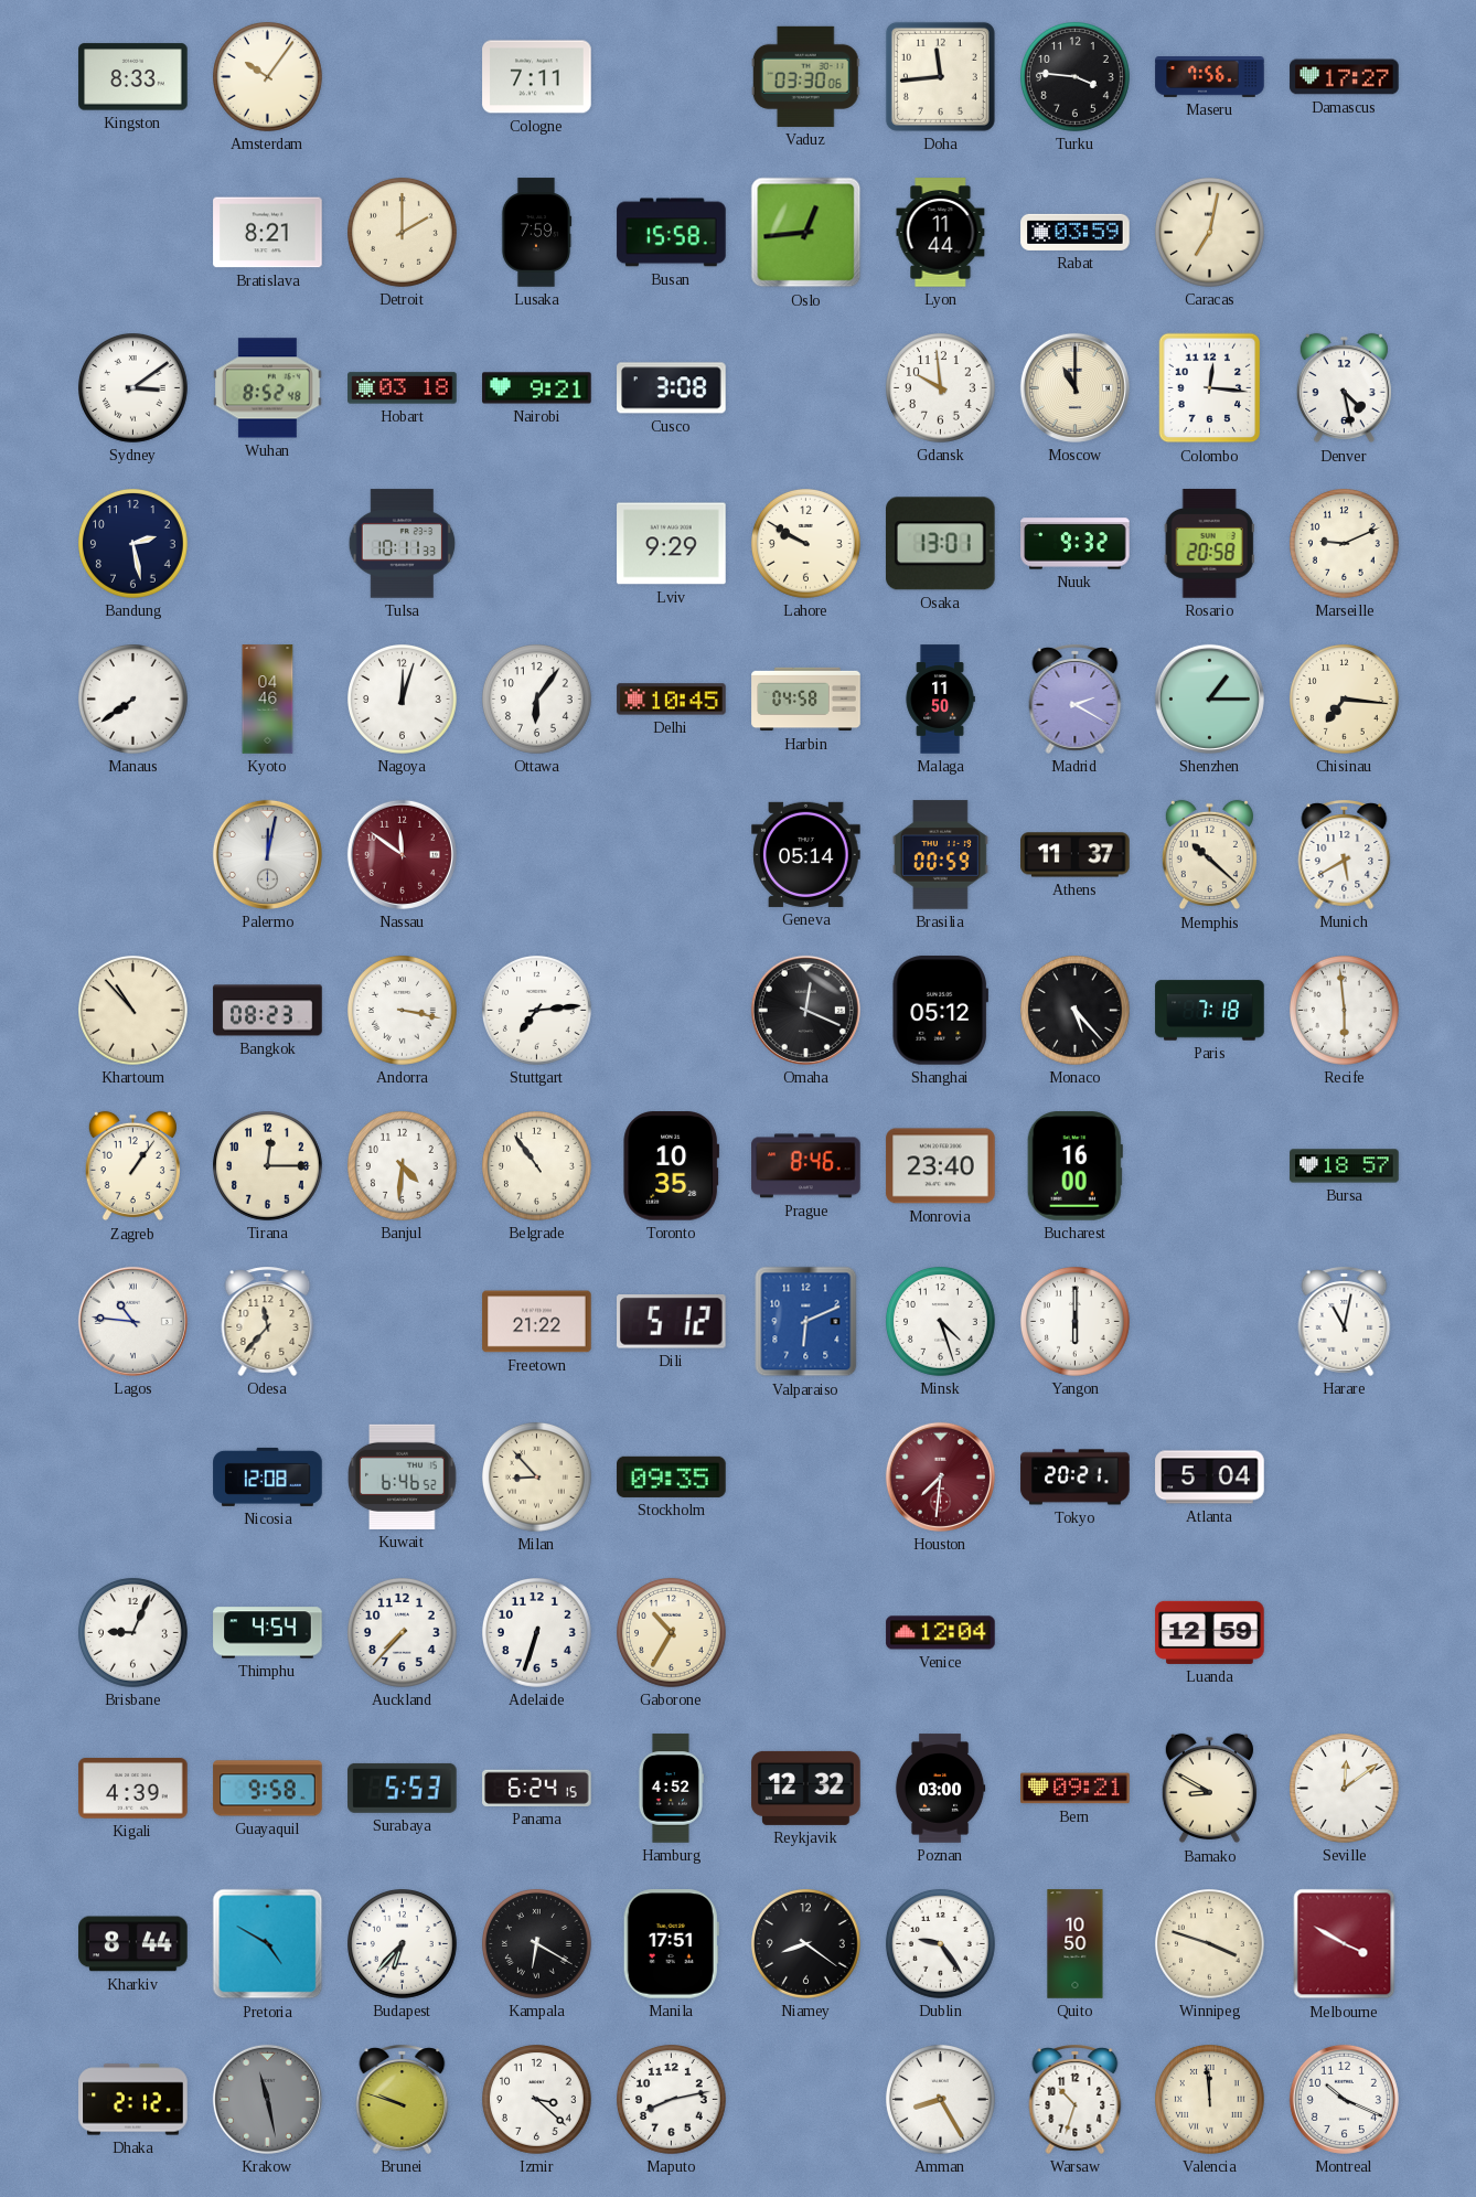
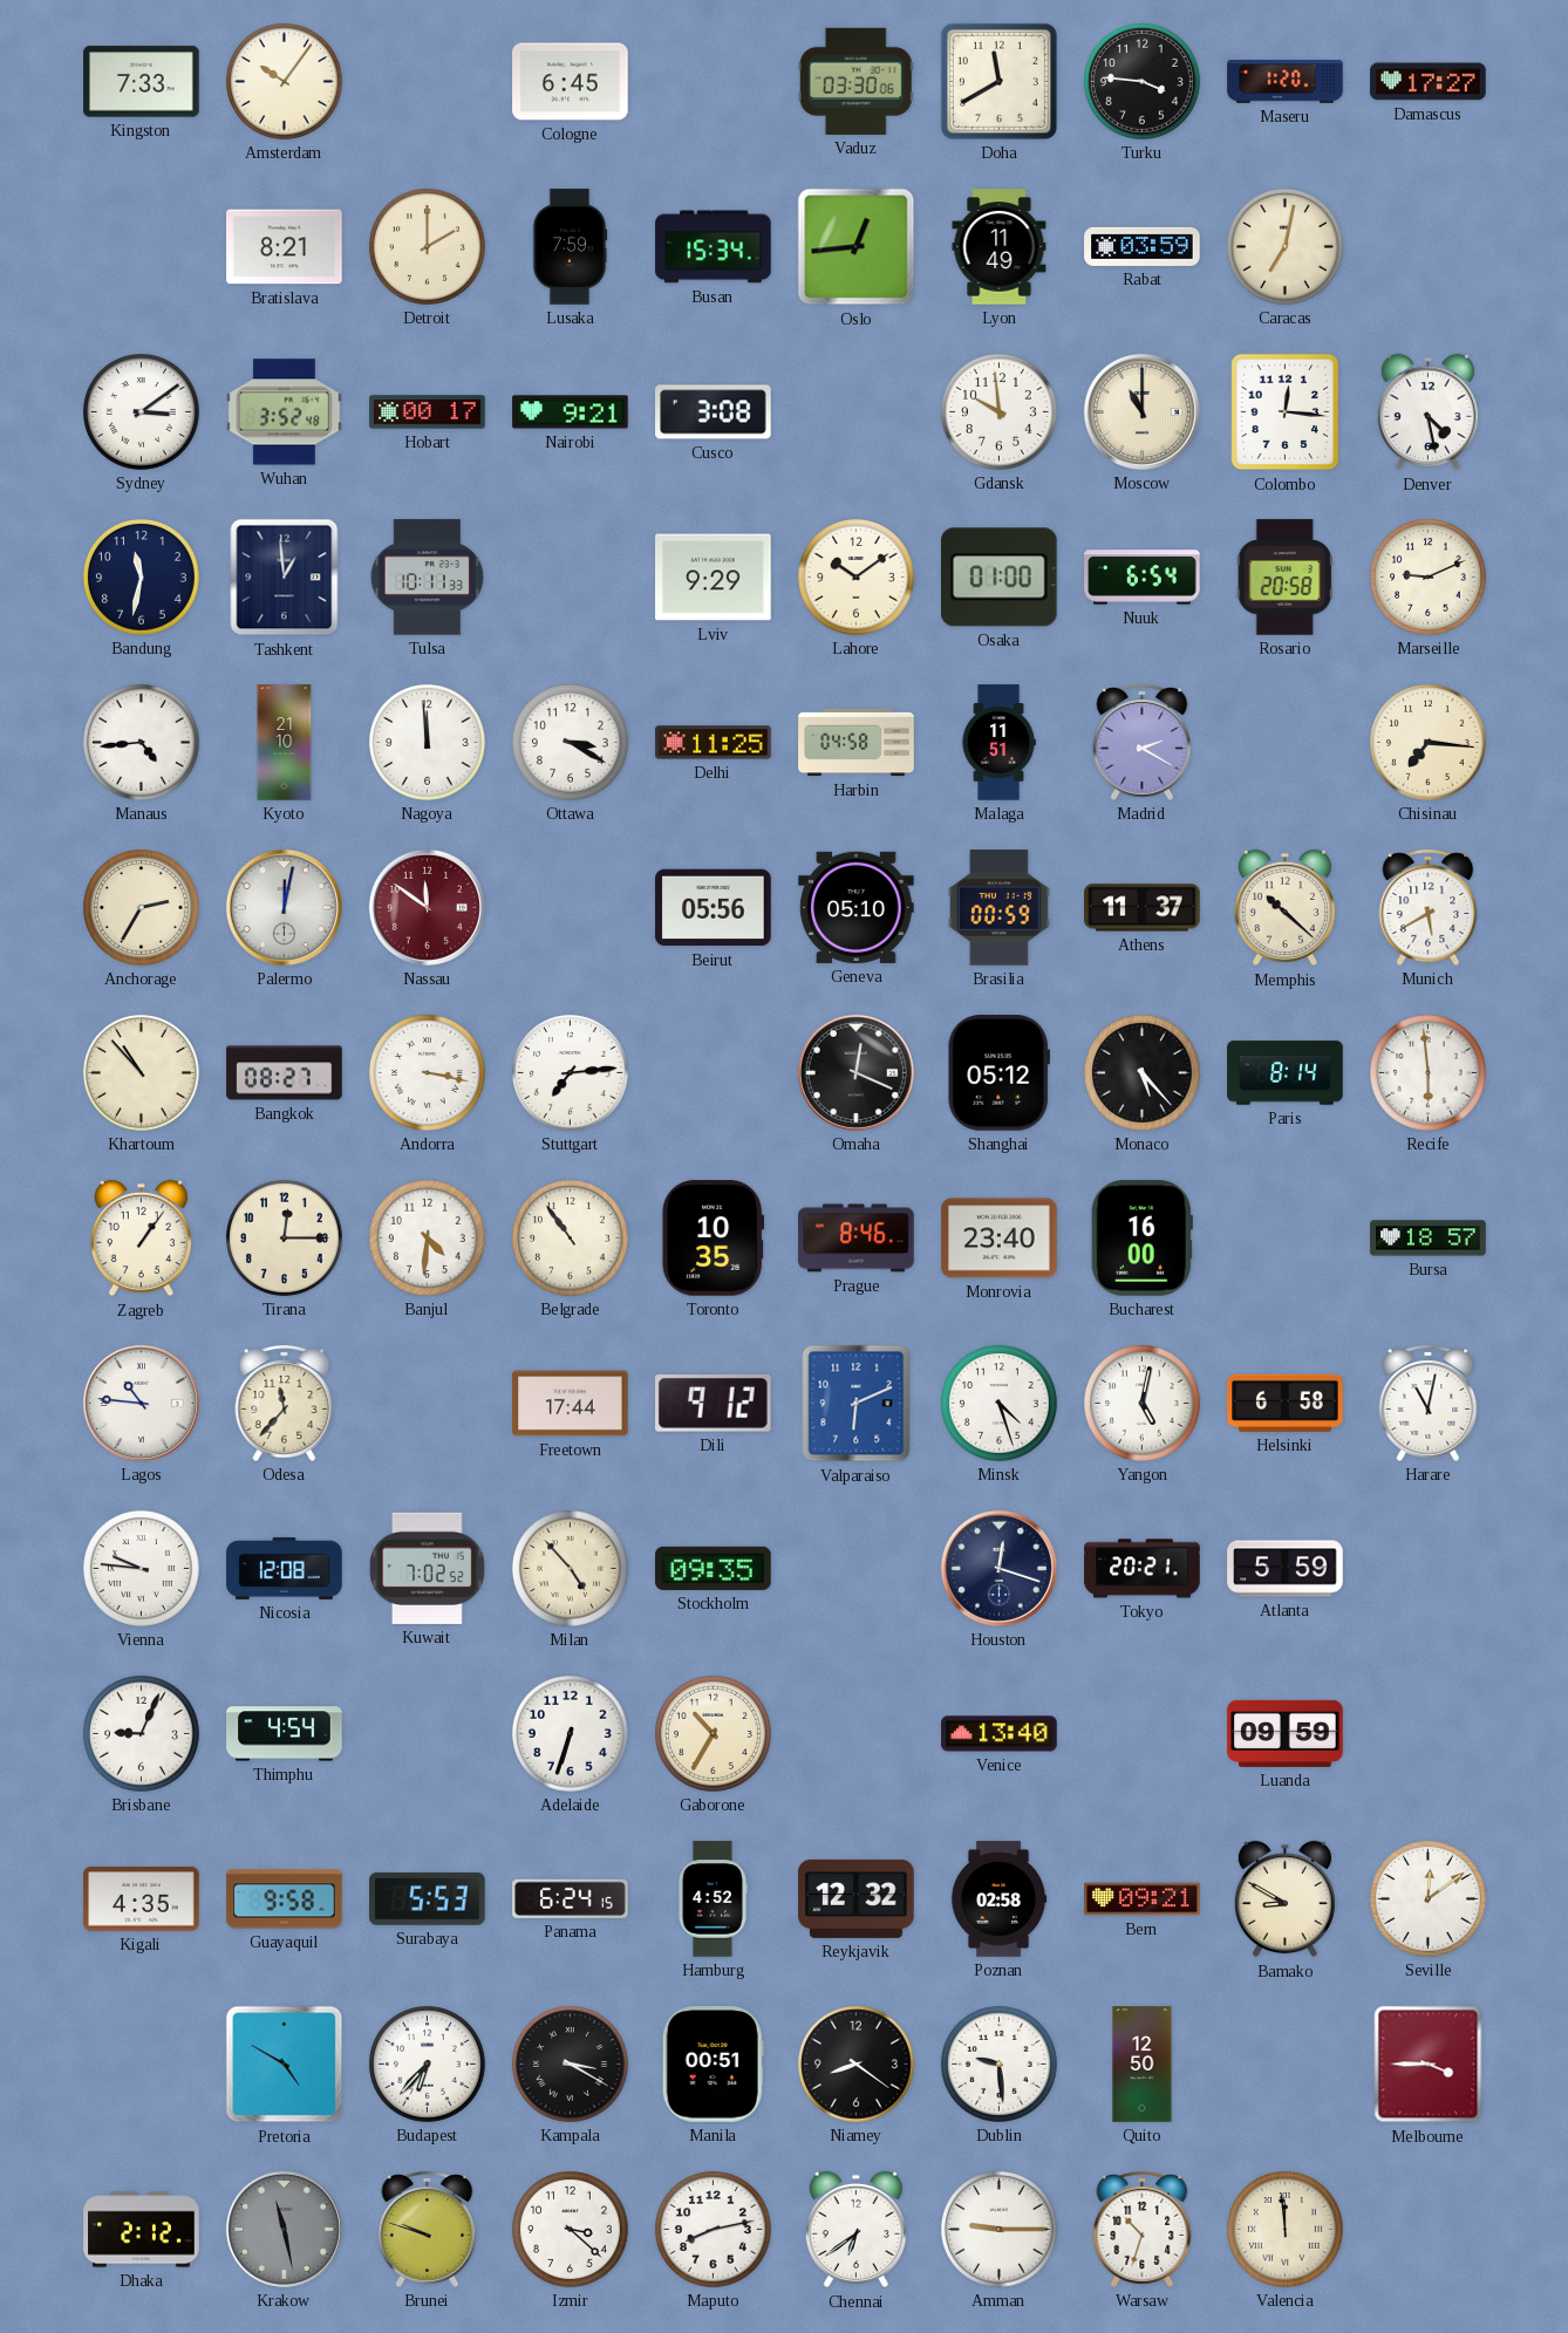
Kingston: 8:33 -> 7:33
Cologne: 7:11 -> 6:45
Doha: 11:44 -> 11:40
Maseru: 7:56 -> 1:20
Busan: 15:58 -> 15:34
Lyon: 11:44 -> 11:49
Wuhan: 8:52 -> 3:52
Hobart: 03:18 -> 00:17
Bandung: 2:28 -> 11:32
Tashkent: none -> 12:59
Lahore: 9:50 -> 10:09
Osaka: 13:01 -> 01:00
Nuuk: 9:32 -> 6:54
Manaus: 7:39 -> 4:44
Kyoto: 04:46 -> 21:10
Nagoya: 12:03 -> 11:59
Ottawa: 6:06 -> 3:20
Delhi: 10:45 -> 11:25
Malaga: 11:50 -> 11:51
Shenzhen: 1:15 -> none
Anchorage: none -> 2:35
Beirut: none -> 05:56
Geneva: 05:14 -> 05:10
Bangkok: 08:23 -> 08:27
Paris: 7:18 -> 8:14
Freetown: 21:22 -> 17:44
Dili: 5:12 -> 9:12
Yangon: 6:00 -> 5:02
Helsinki: none -> 6:58
Vienna: none -> 9:46
Kuwait: 6:46 -> 7:02
Milan: 8:53 -> 4:53
Houston: 7:31 -> 12:18
Houston dial: burgundy -> navy
Atlanta: 5:04 -> 5:59
Auckland: 7:37 -> none
Venice: 12:04 -> 13:40
Luanda: 12:59 -> 09:59
Kigali: 4:39 -> 4:35
Poznan: 03:00 -> 02:58
Kharkiv: 8:44 -> none
Kampala: 6:20 -> 3:20
Manila: 17:51 -> 00:51
Dublin: 9:24 -> 9:29
Quito: 10:50 -> 12:50
Winnipeg: 3:48 -> none
Melbourne: 3:50 -> 3:45
Chennai: none -> 6:39
Amman: 8:25 -> 9:15
Montreal: 10:19 -> none
